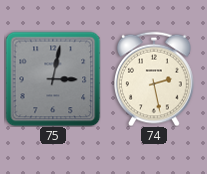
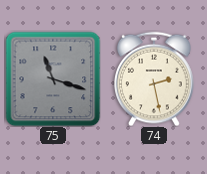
75: 3:02 -> 11:18
